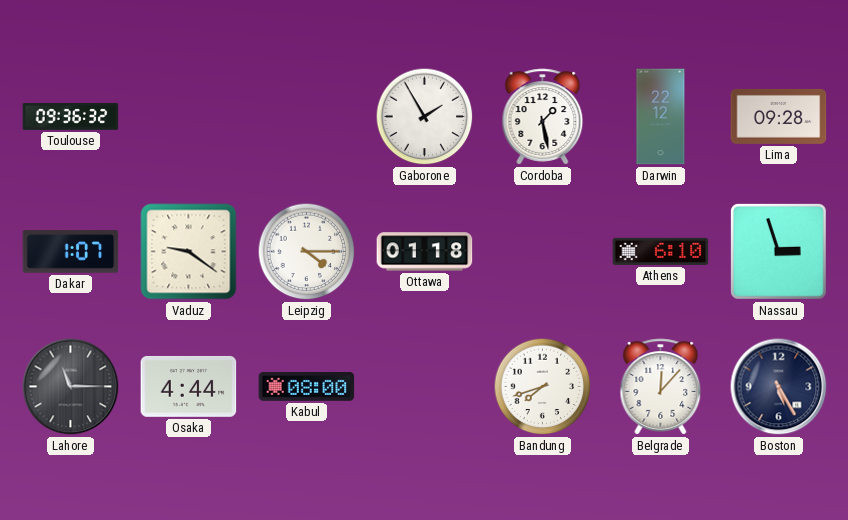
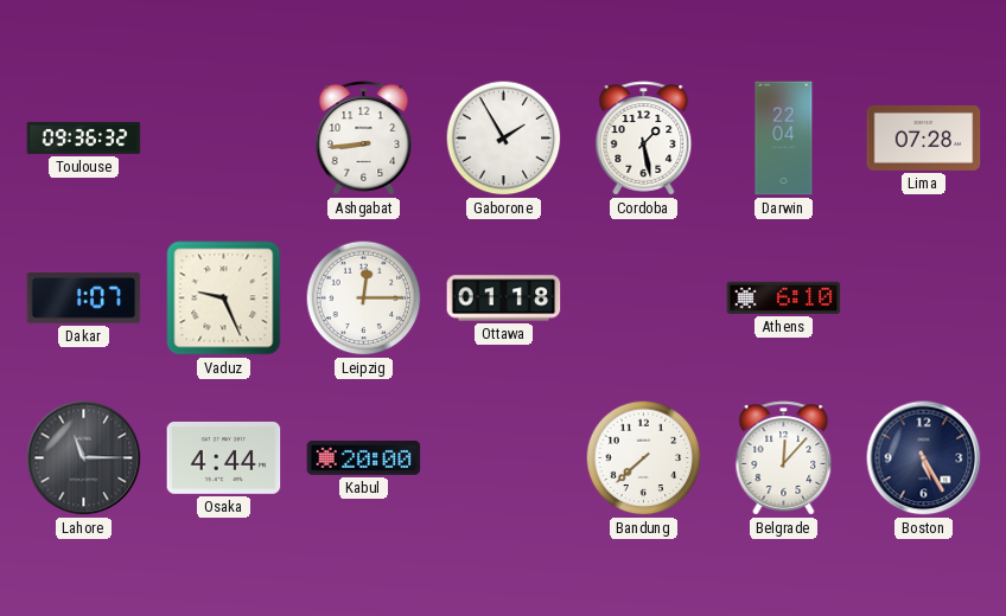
Ashgabat: none -> 8:44
Darwin: 22:12 -> 22:04
Lima: 09:28 -> 07:28
Vaduz: 9:21 -> 9:26
Leipzig: 4:15 -> 12:15
Nassau: 2:57 -> none
Kabul: 08:00 -> 20:00
Bandung: 7:42 -> 7:38
